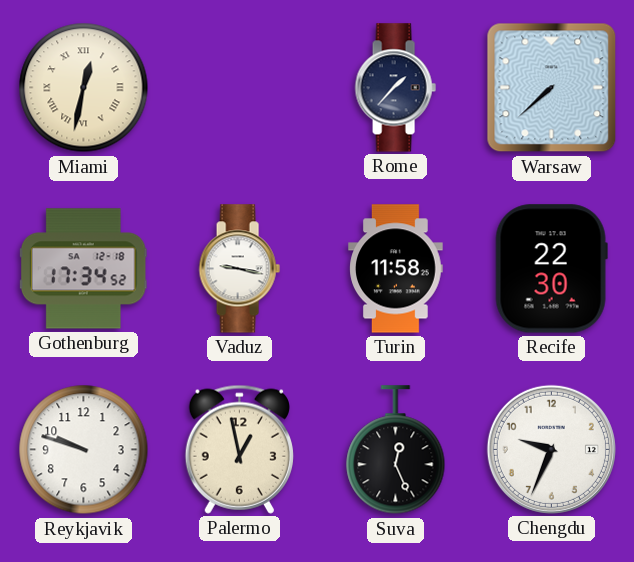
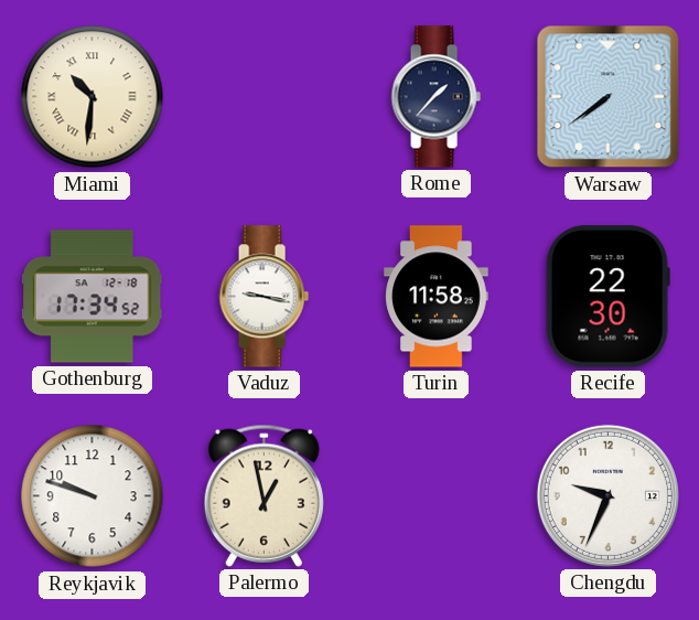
Miami: 12:32 -> 10:31
Warsaw: 7:38 -> 7:39
Suva: 12:26 -> none
